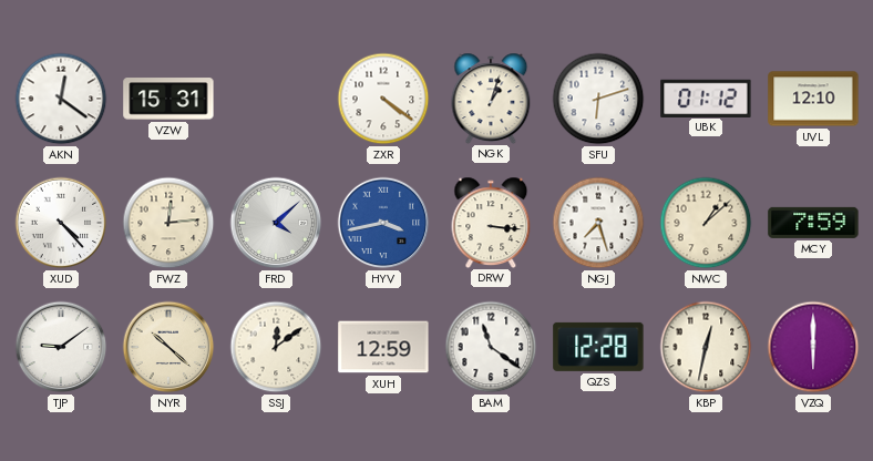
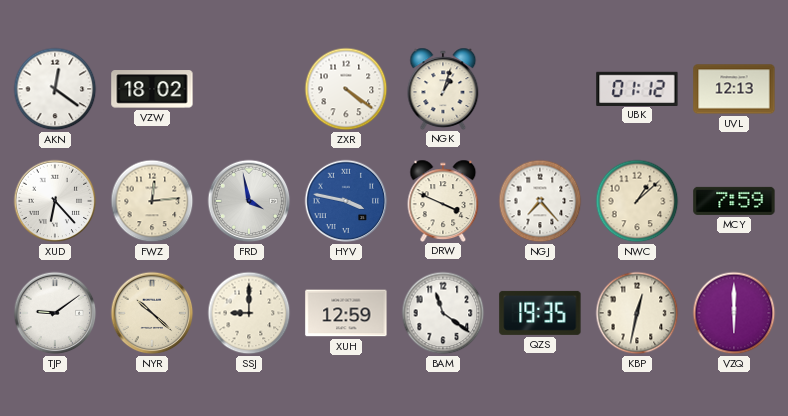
VZW: 15:31 -> 18:02
SFU: 6:12 -> none
UVL: 12:10 -> 12:13
XUD: 4:23 -> 6:23
FRD: 4:08 -> 3:58
HYV: 3:43 -> 3:47
DRW: 3:16 -> 3:49
NGJ: 7:27 -> 7:23
SSJ: 12:09 -> 9:00
QZS: 12:28 -> 19:35
